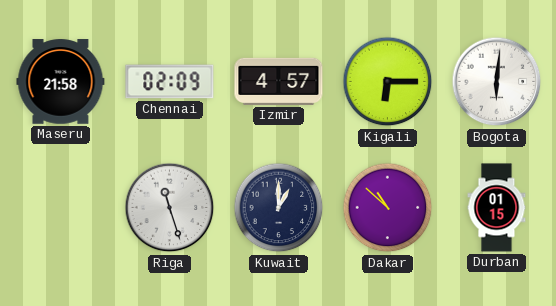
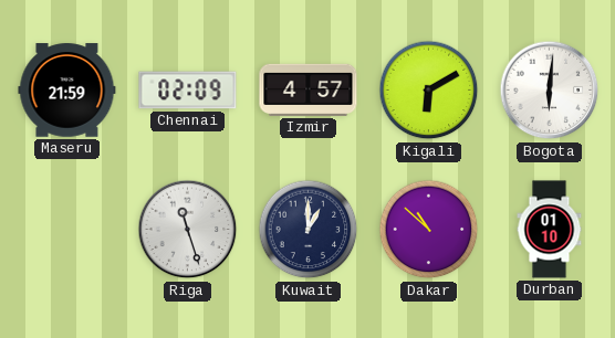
Maseru: 21:58 -> 21:59
Kigali: 6:15 -> 6:10
Durban: 01:15 -> 01:10
